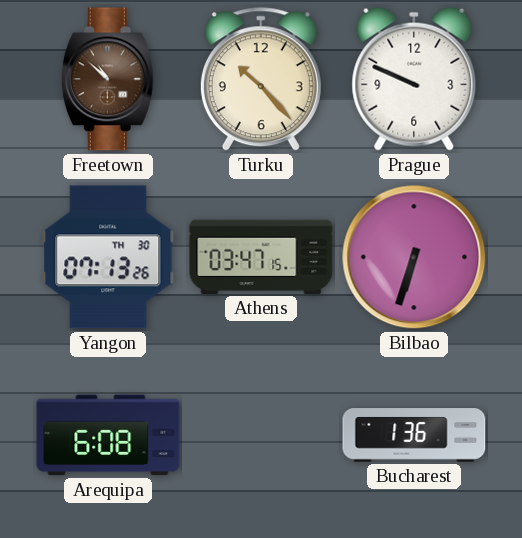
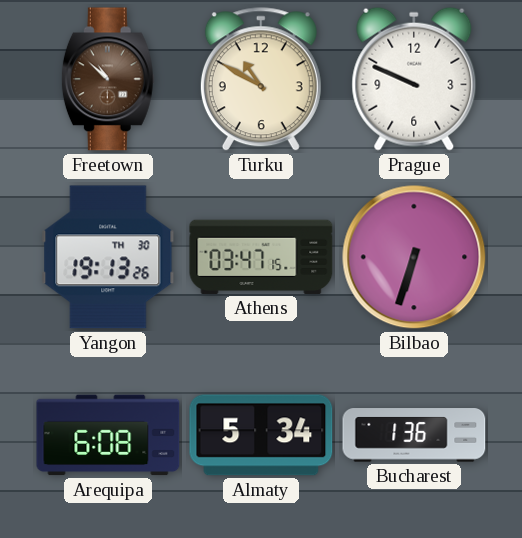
Turku: 10:23 -> 10:50
Yangon: 07:13 -> 19:13
Almaty: none -> 5:34
